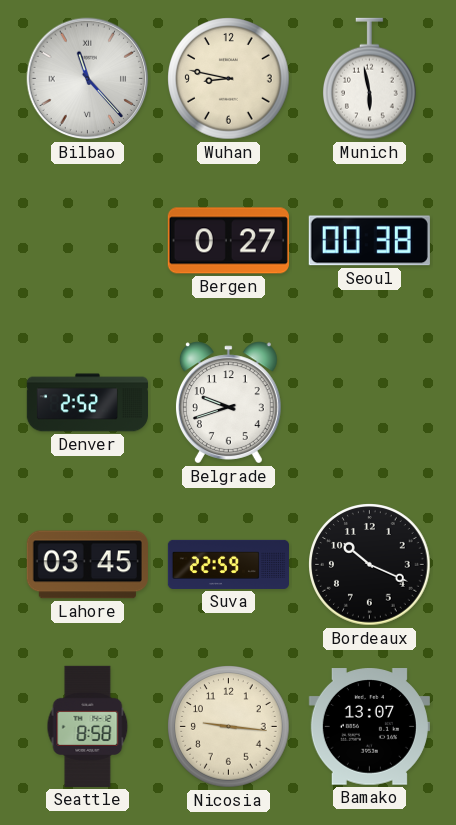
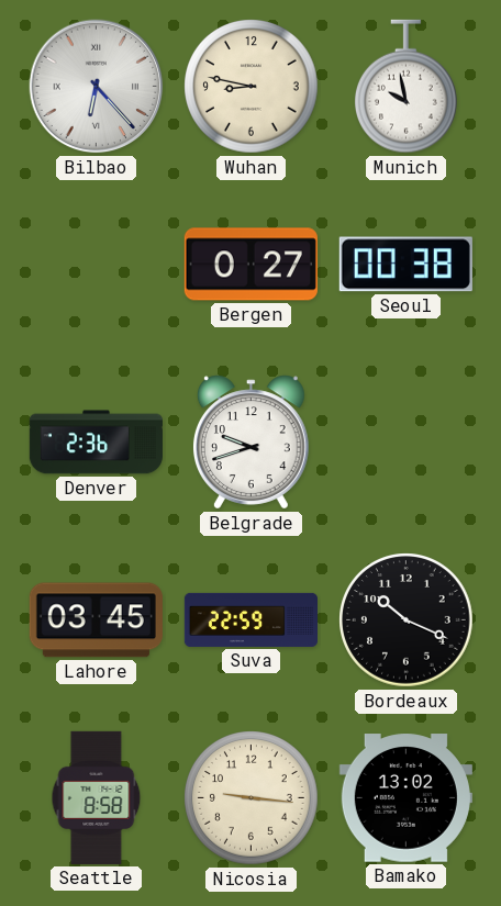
Bilbao: 11:23 -> 6:23
Munich: 5:58 -> 9:58
Denver: 2:52 -> 2:36
Bamako: 13:07 -> 13:02
